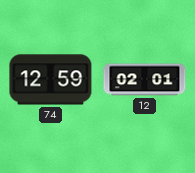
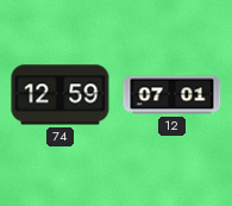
12: 02:01 -> 07:01
